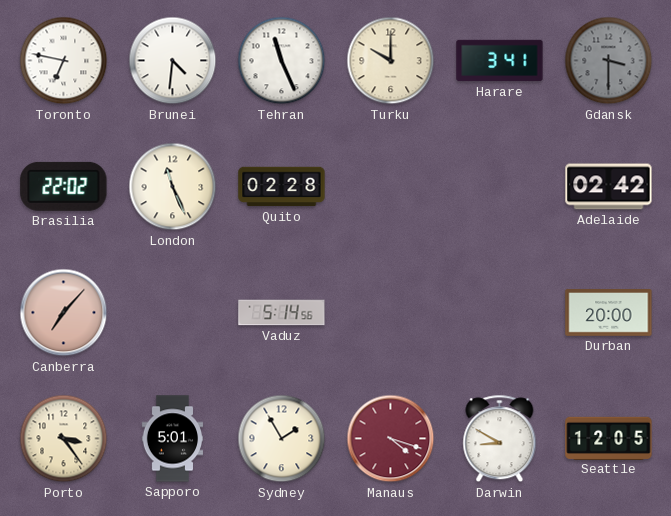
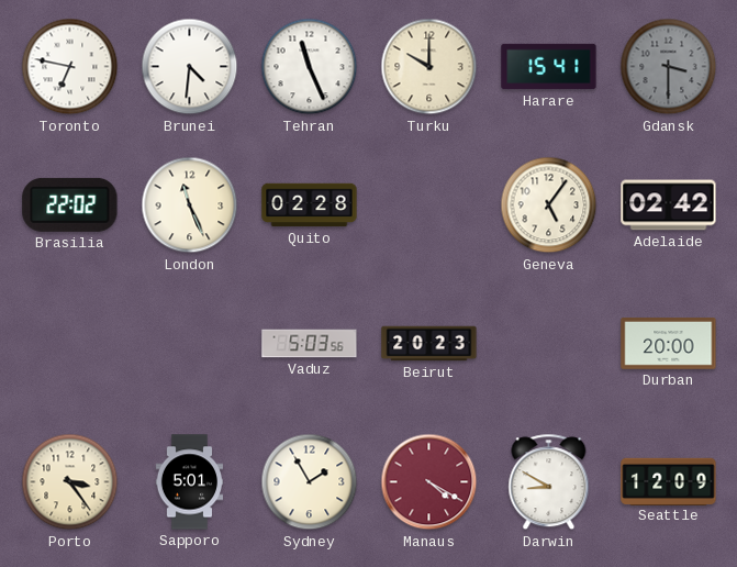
Harare: 3:41 -> 15:41
Geneva: none -> 5:06
Canberra: 7:07 -> none
Vaduz: 5:14 -> 5:03
Beirut: none -> 20:23
Manaus: 4:18 -> 4:20
Seattle: 12:05 -> 12:09
